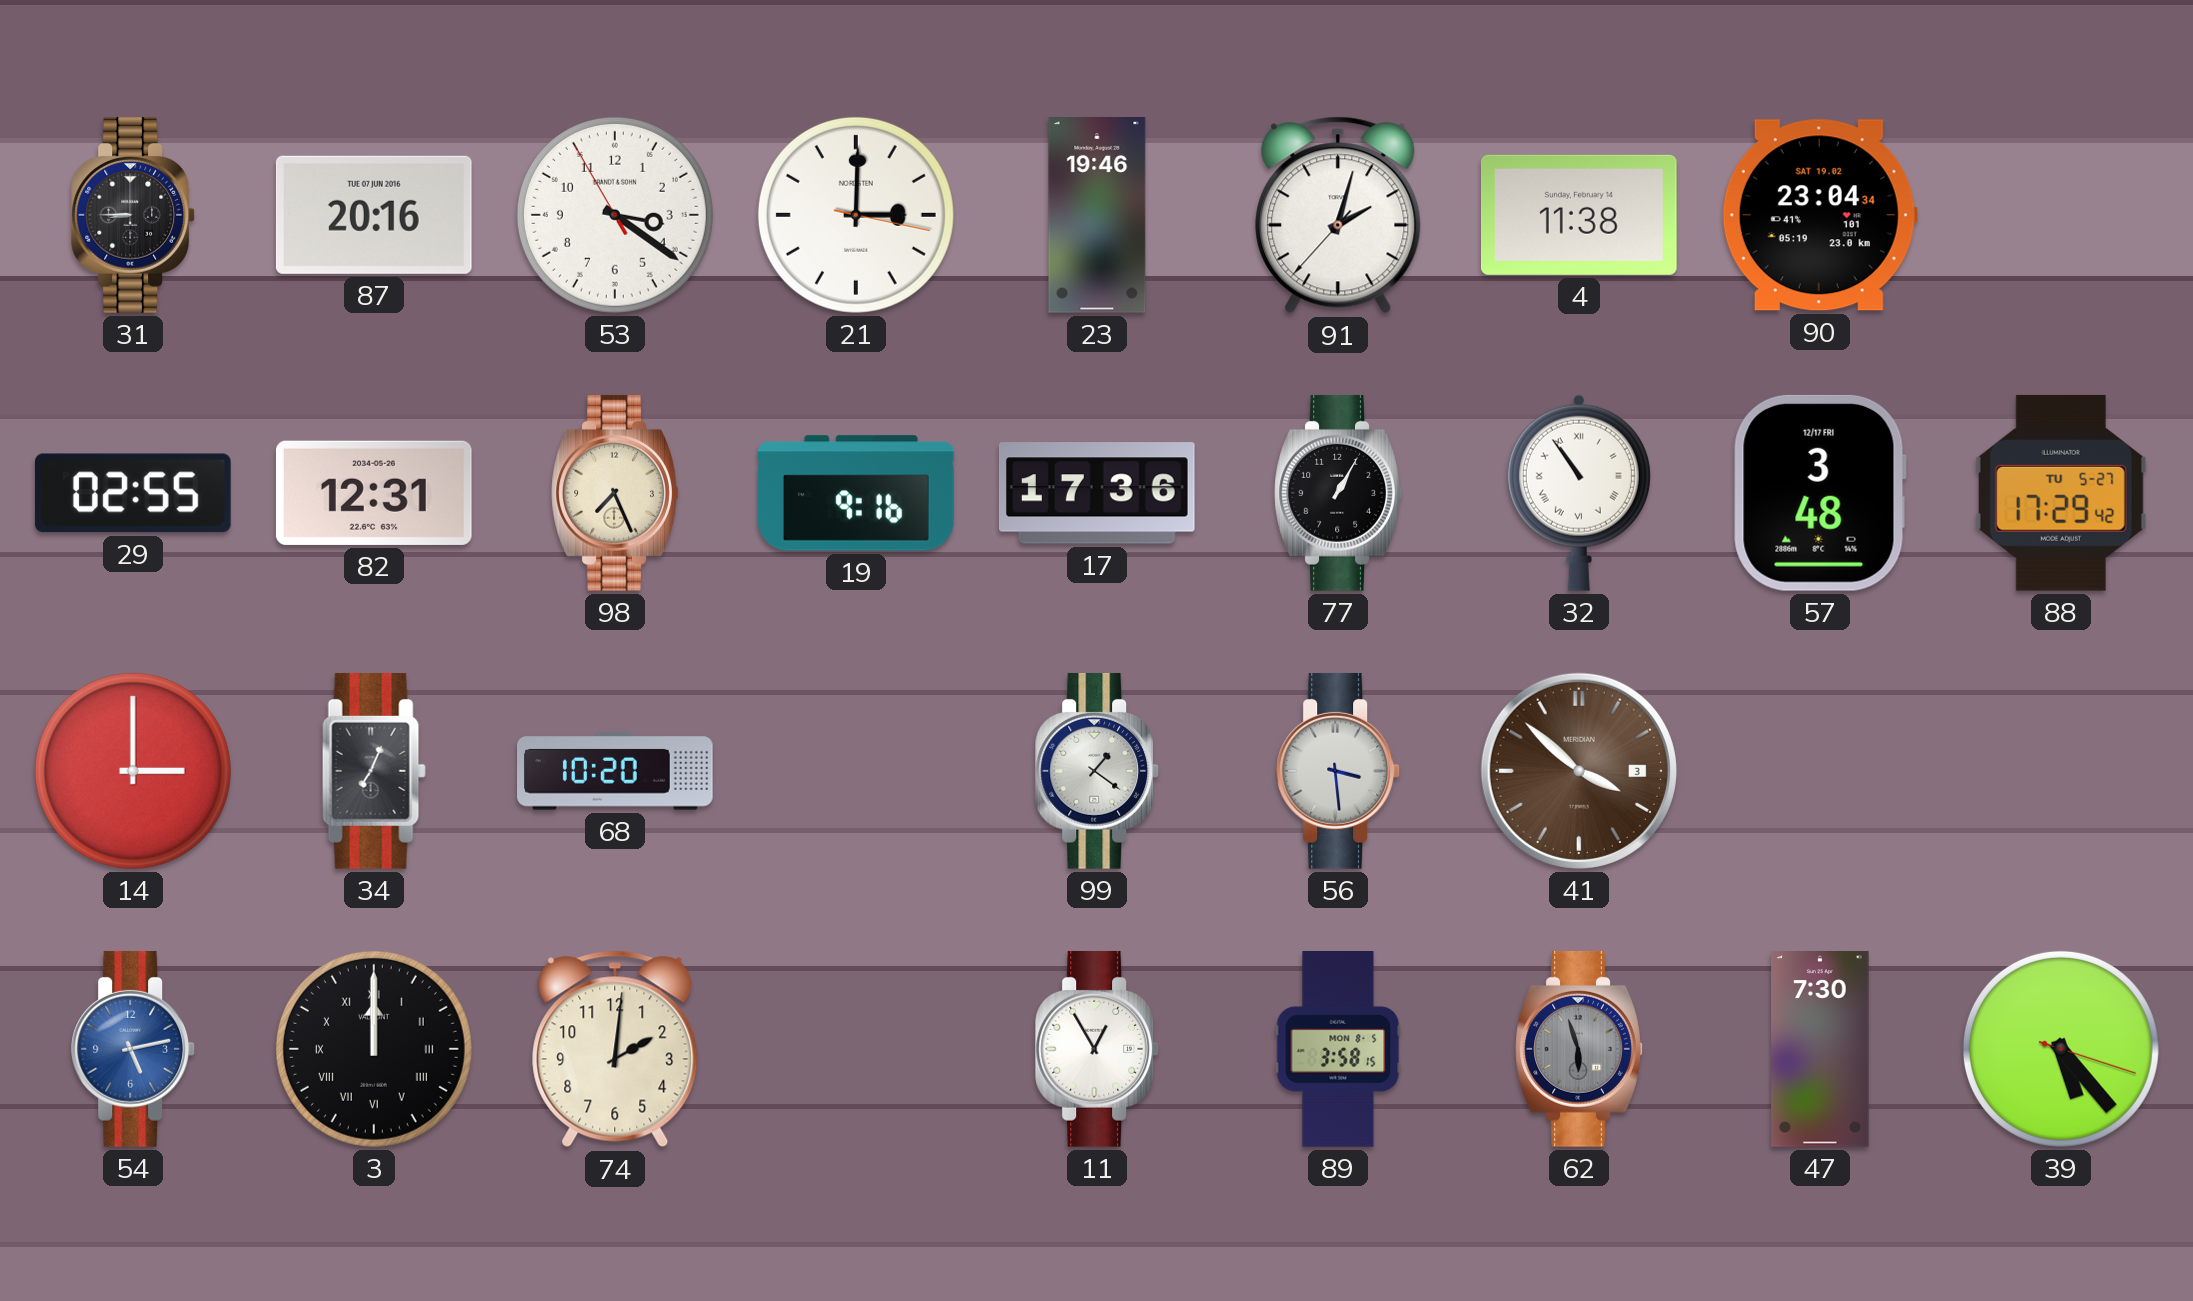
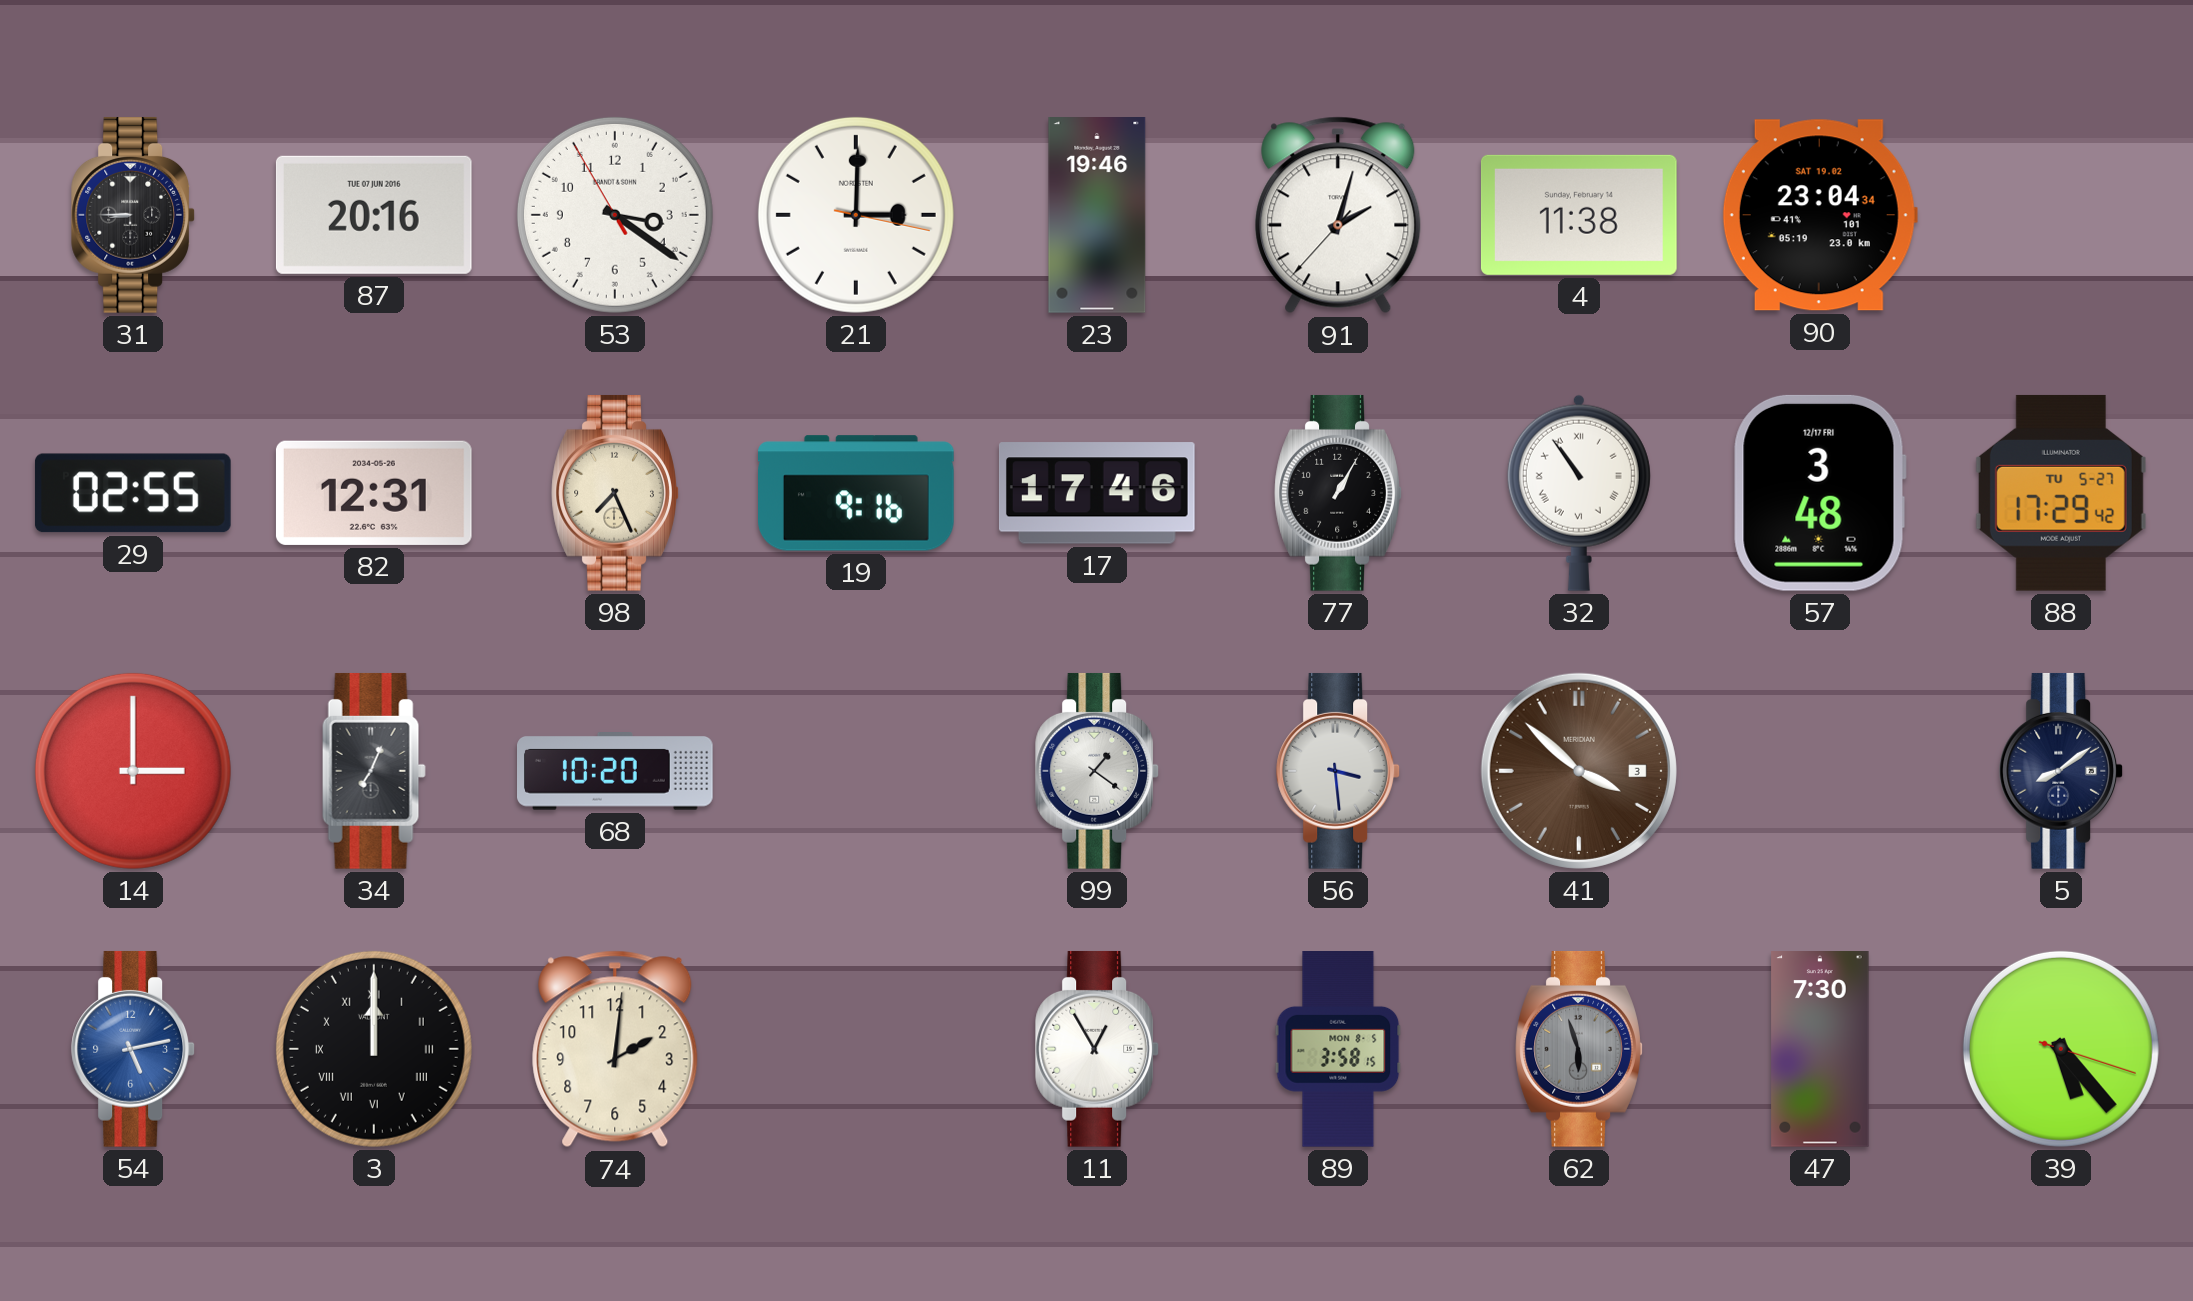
17: 17:36 -> 17:46
5: none -> 8:09
